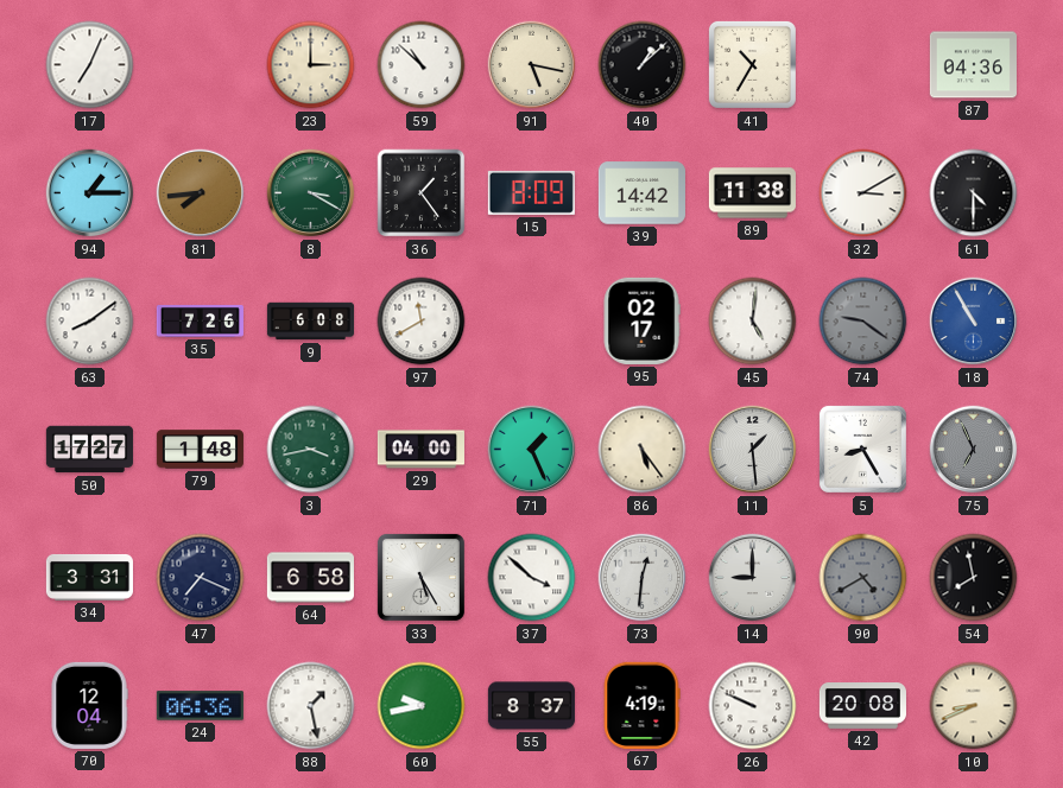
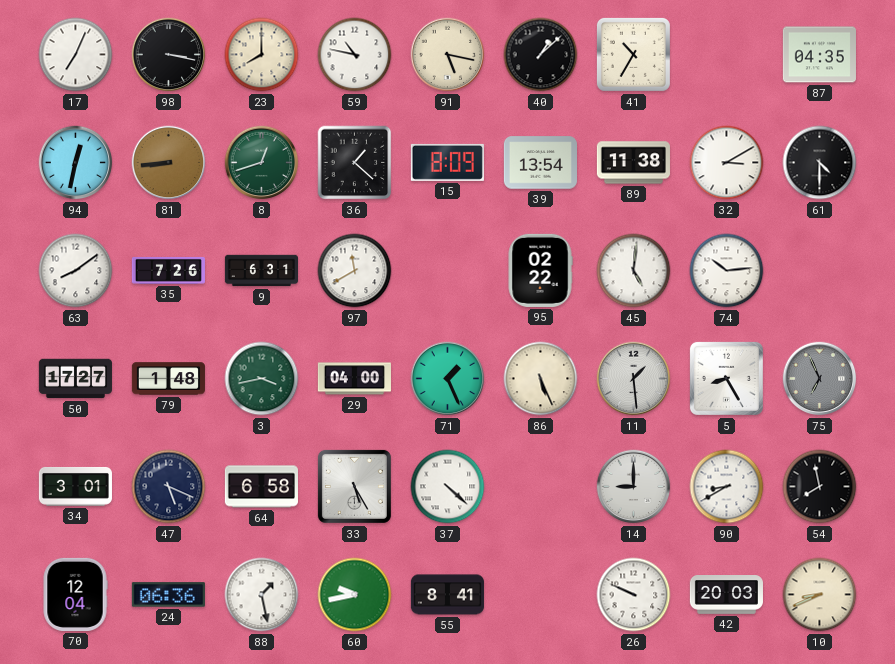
98: none -> 3:17
23: 3:00 -> 8:00
59: 10:52 -> 10:47
87: 04:36 -> 04:35
94: 1:15 -> 12:32
81: 7:44 -> 8:44
8: 3:20 -> 12:42
36: 1:24 -> 1:22
39: 14:42 -> 13:54
9: 6:08 -> 6:31
95: 02:17 -> 02:22
74: 9:21 -> 10:14
74 dial: grey -> white
18: 10:55 -> none
86: 5:24 -> 5:26
34: 3:31 -> 3:01
47: 7:19 -> 5:19
37: 3:52 -> 4:22
73: 12:31 -> none
90: 4:40 -> 8:40
90 dial: grey -> white
55: 8:37 -> 8:41
67: 4:19 -> none
42: 20:08 -> 20:03
